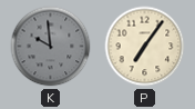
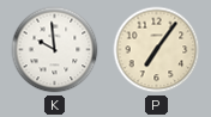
K dial: grey -> white
